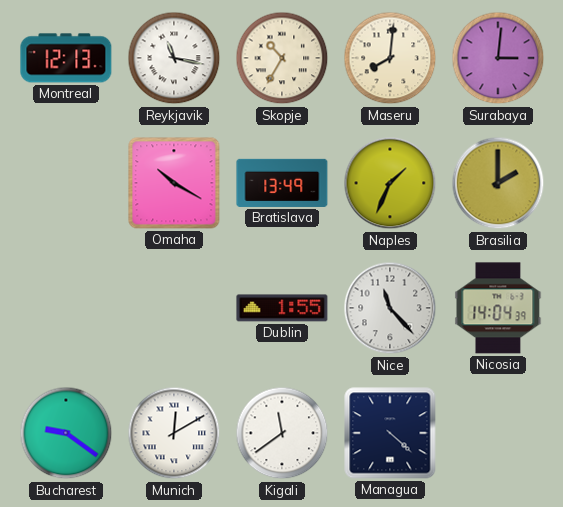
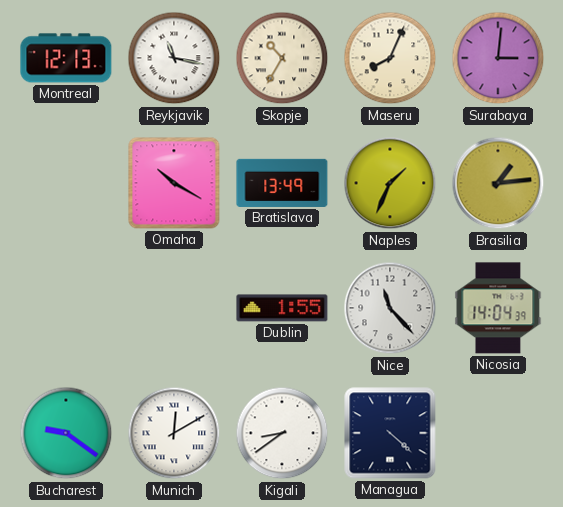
Maseru: 8:01 -> 8:04
Brasilia: 2:00 -> 1:14
Kigali: 11:39 -> 8:39
